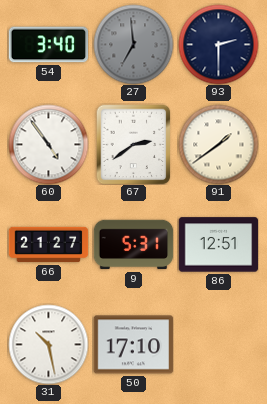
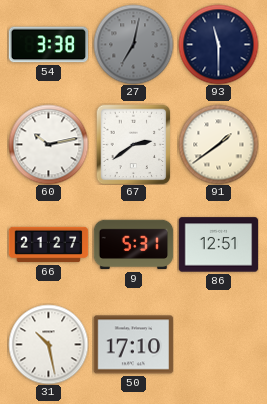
54: 3:40 -> 3:38
27: 6:59 -> 7:02
93: 2:30 -> 11:30
60: 4:54 -> 10:13
